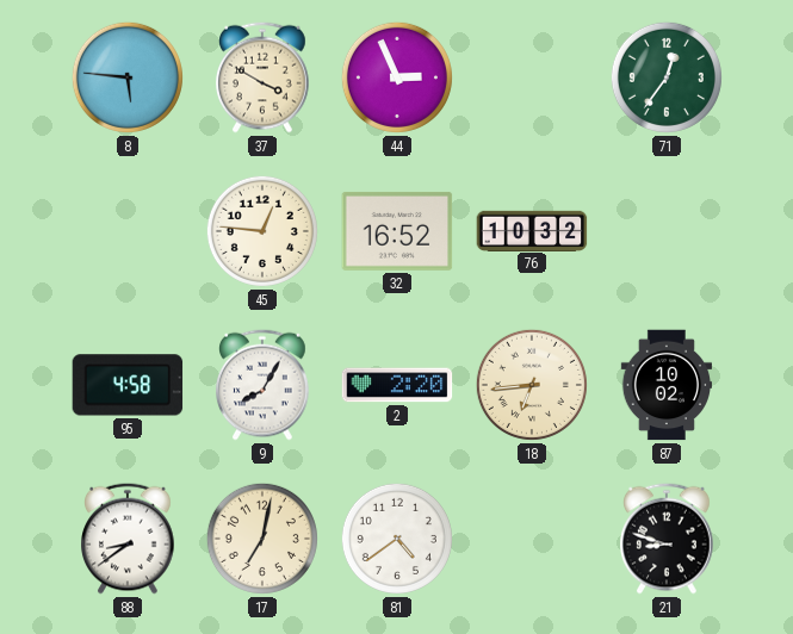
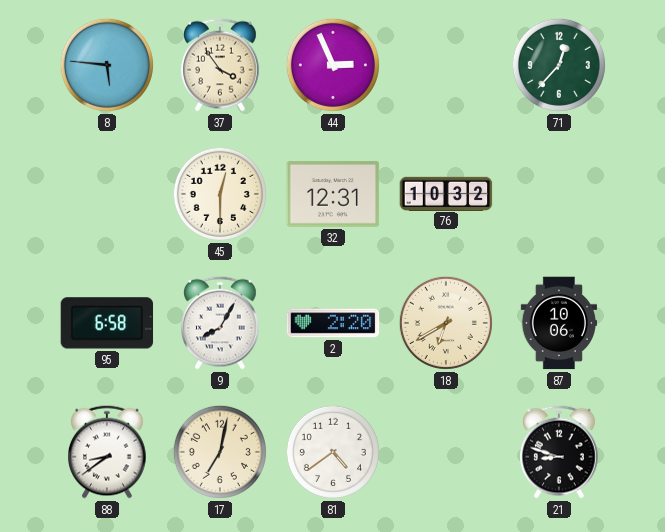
37: 3:50 -> 3:54
71: 12:36 -> 12:37
45: 12:46 -> 12:30
32: 16:52 -> 12:31
95: 4:58 -> 6:58
18: 6:44 -> 6:40
87: 10:02 -> 10:06
